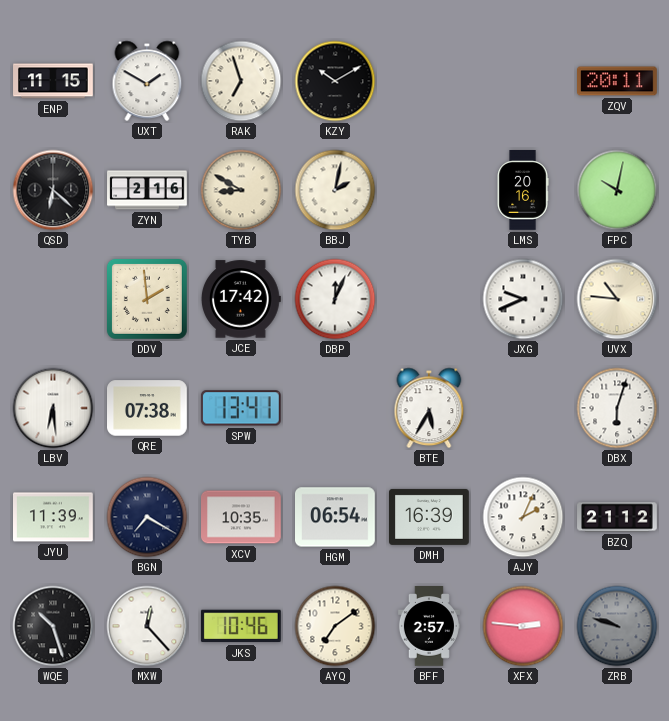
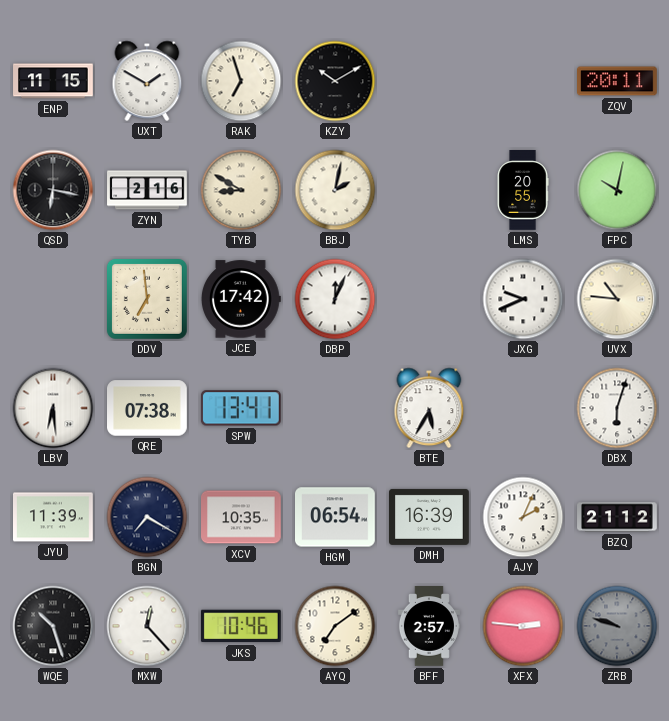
QSD: 6:22 -> 6:17
LMS: 20:16 -> 20:55
DDV: 1:59 -> 6:59
